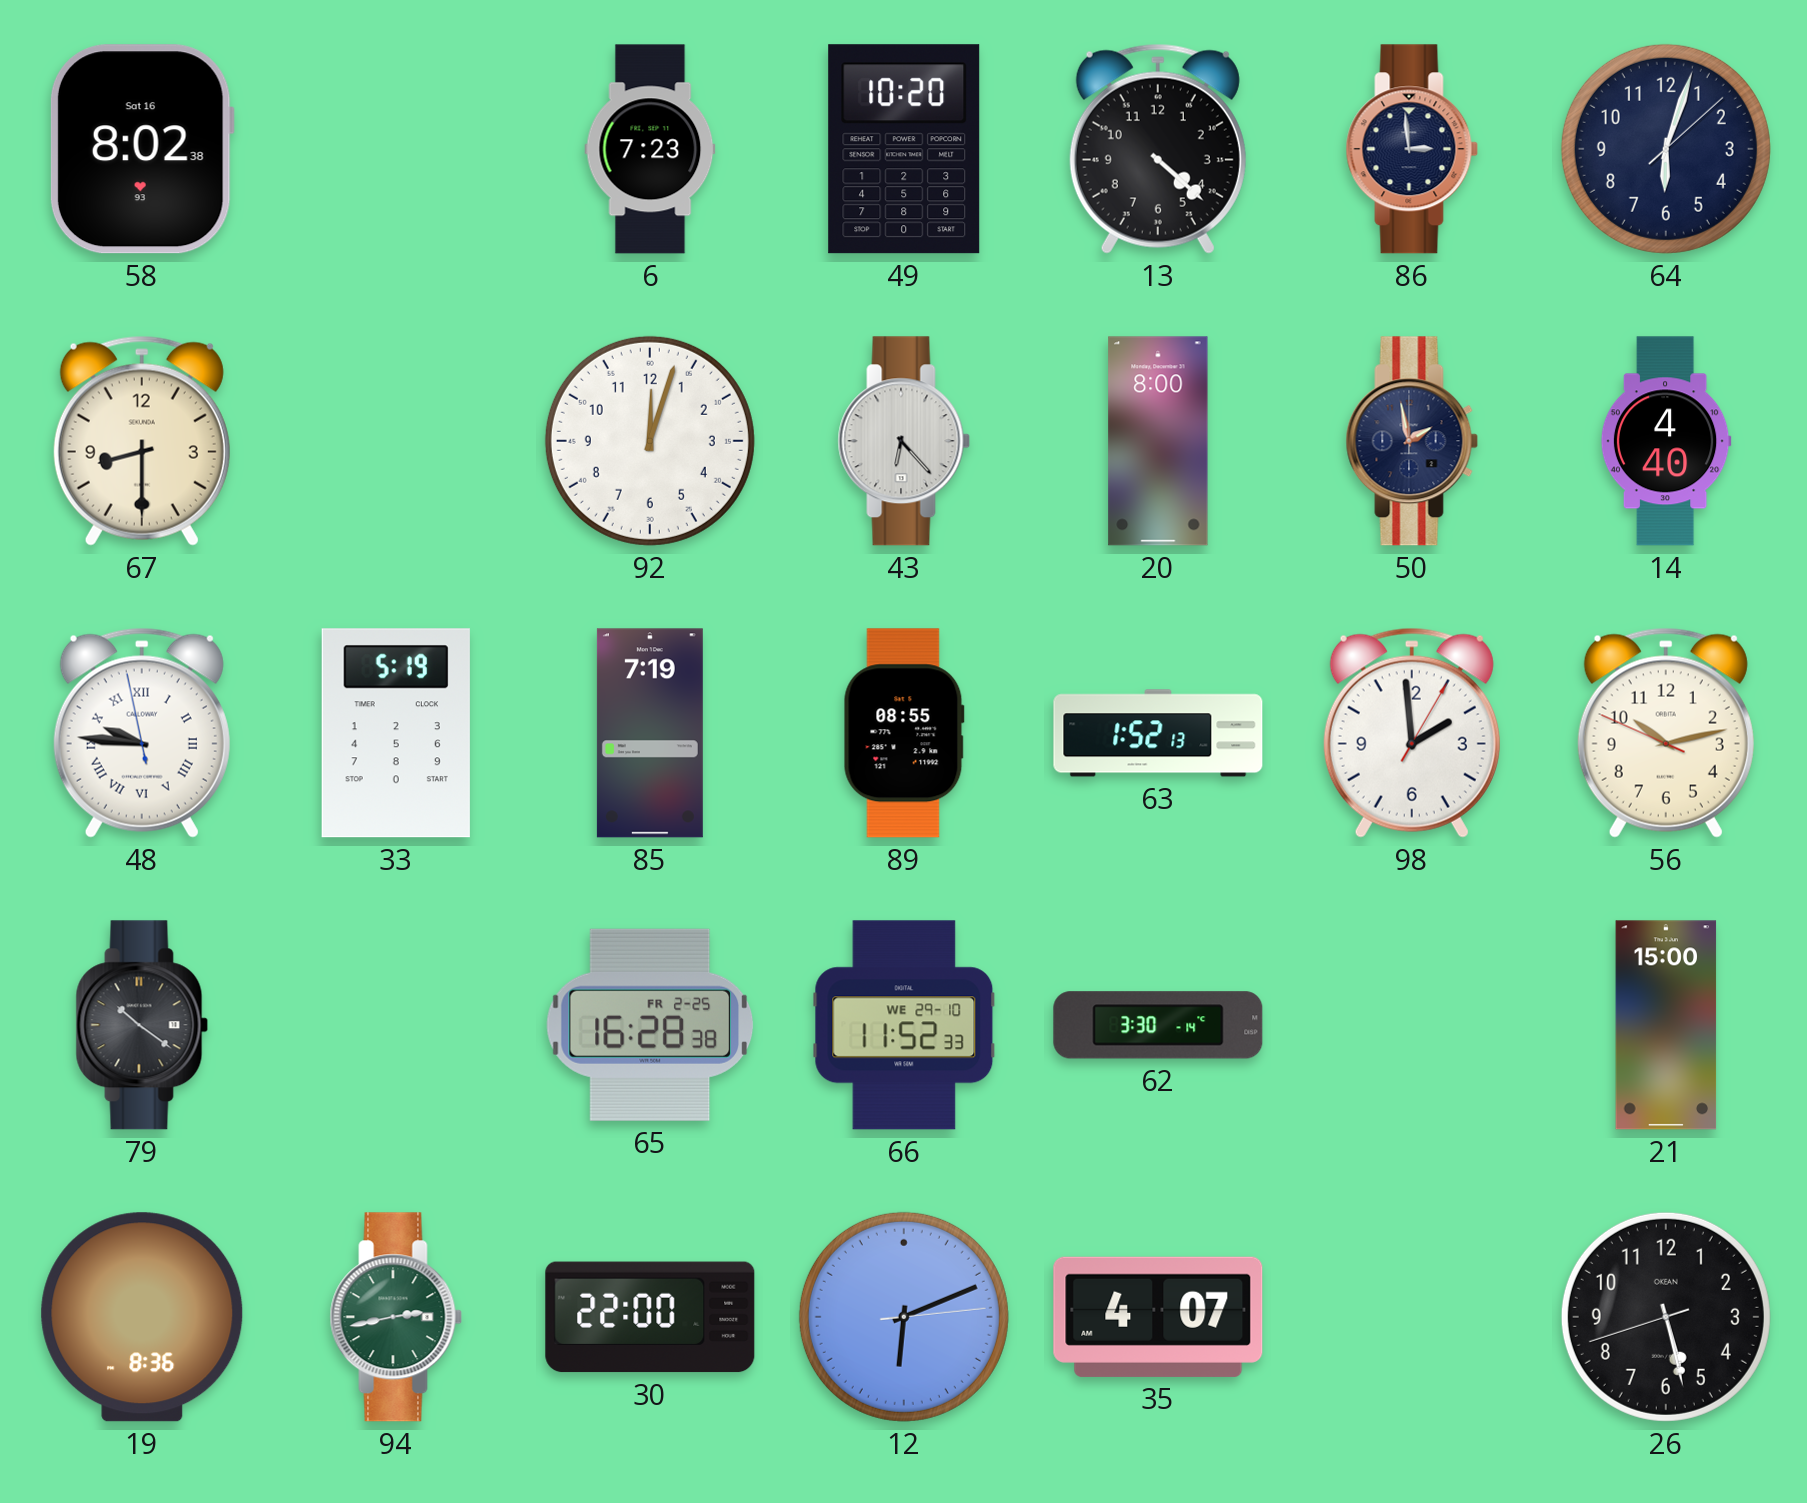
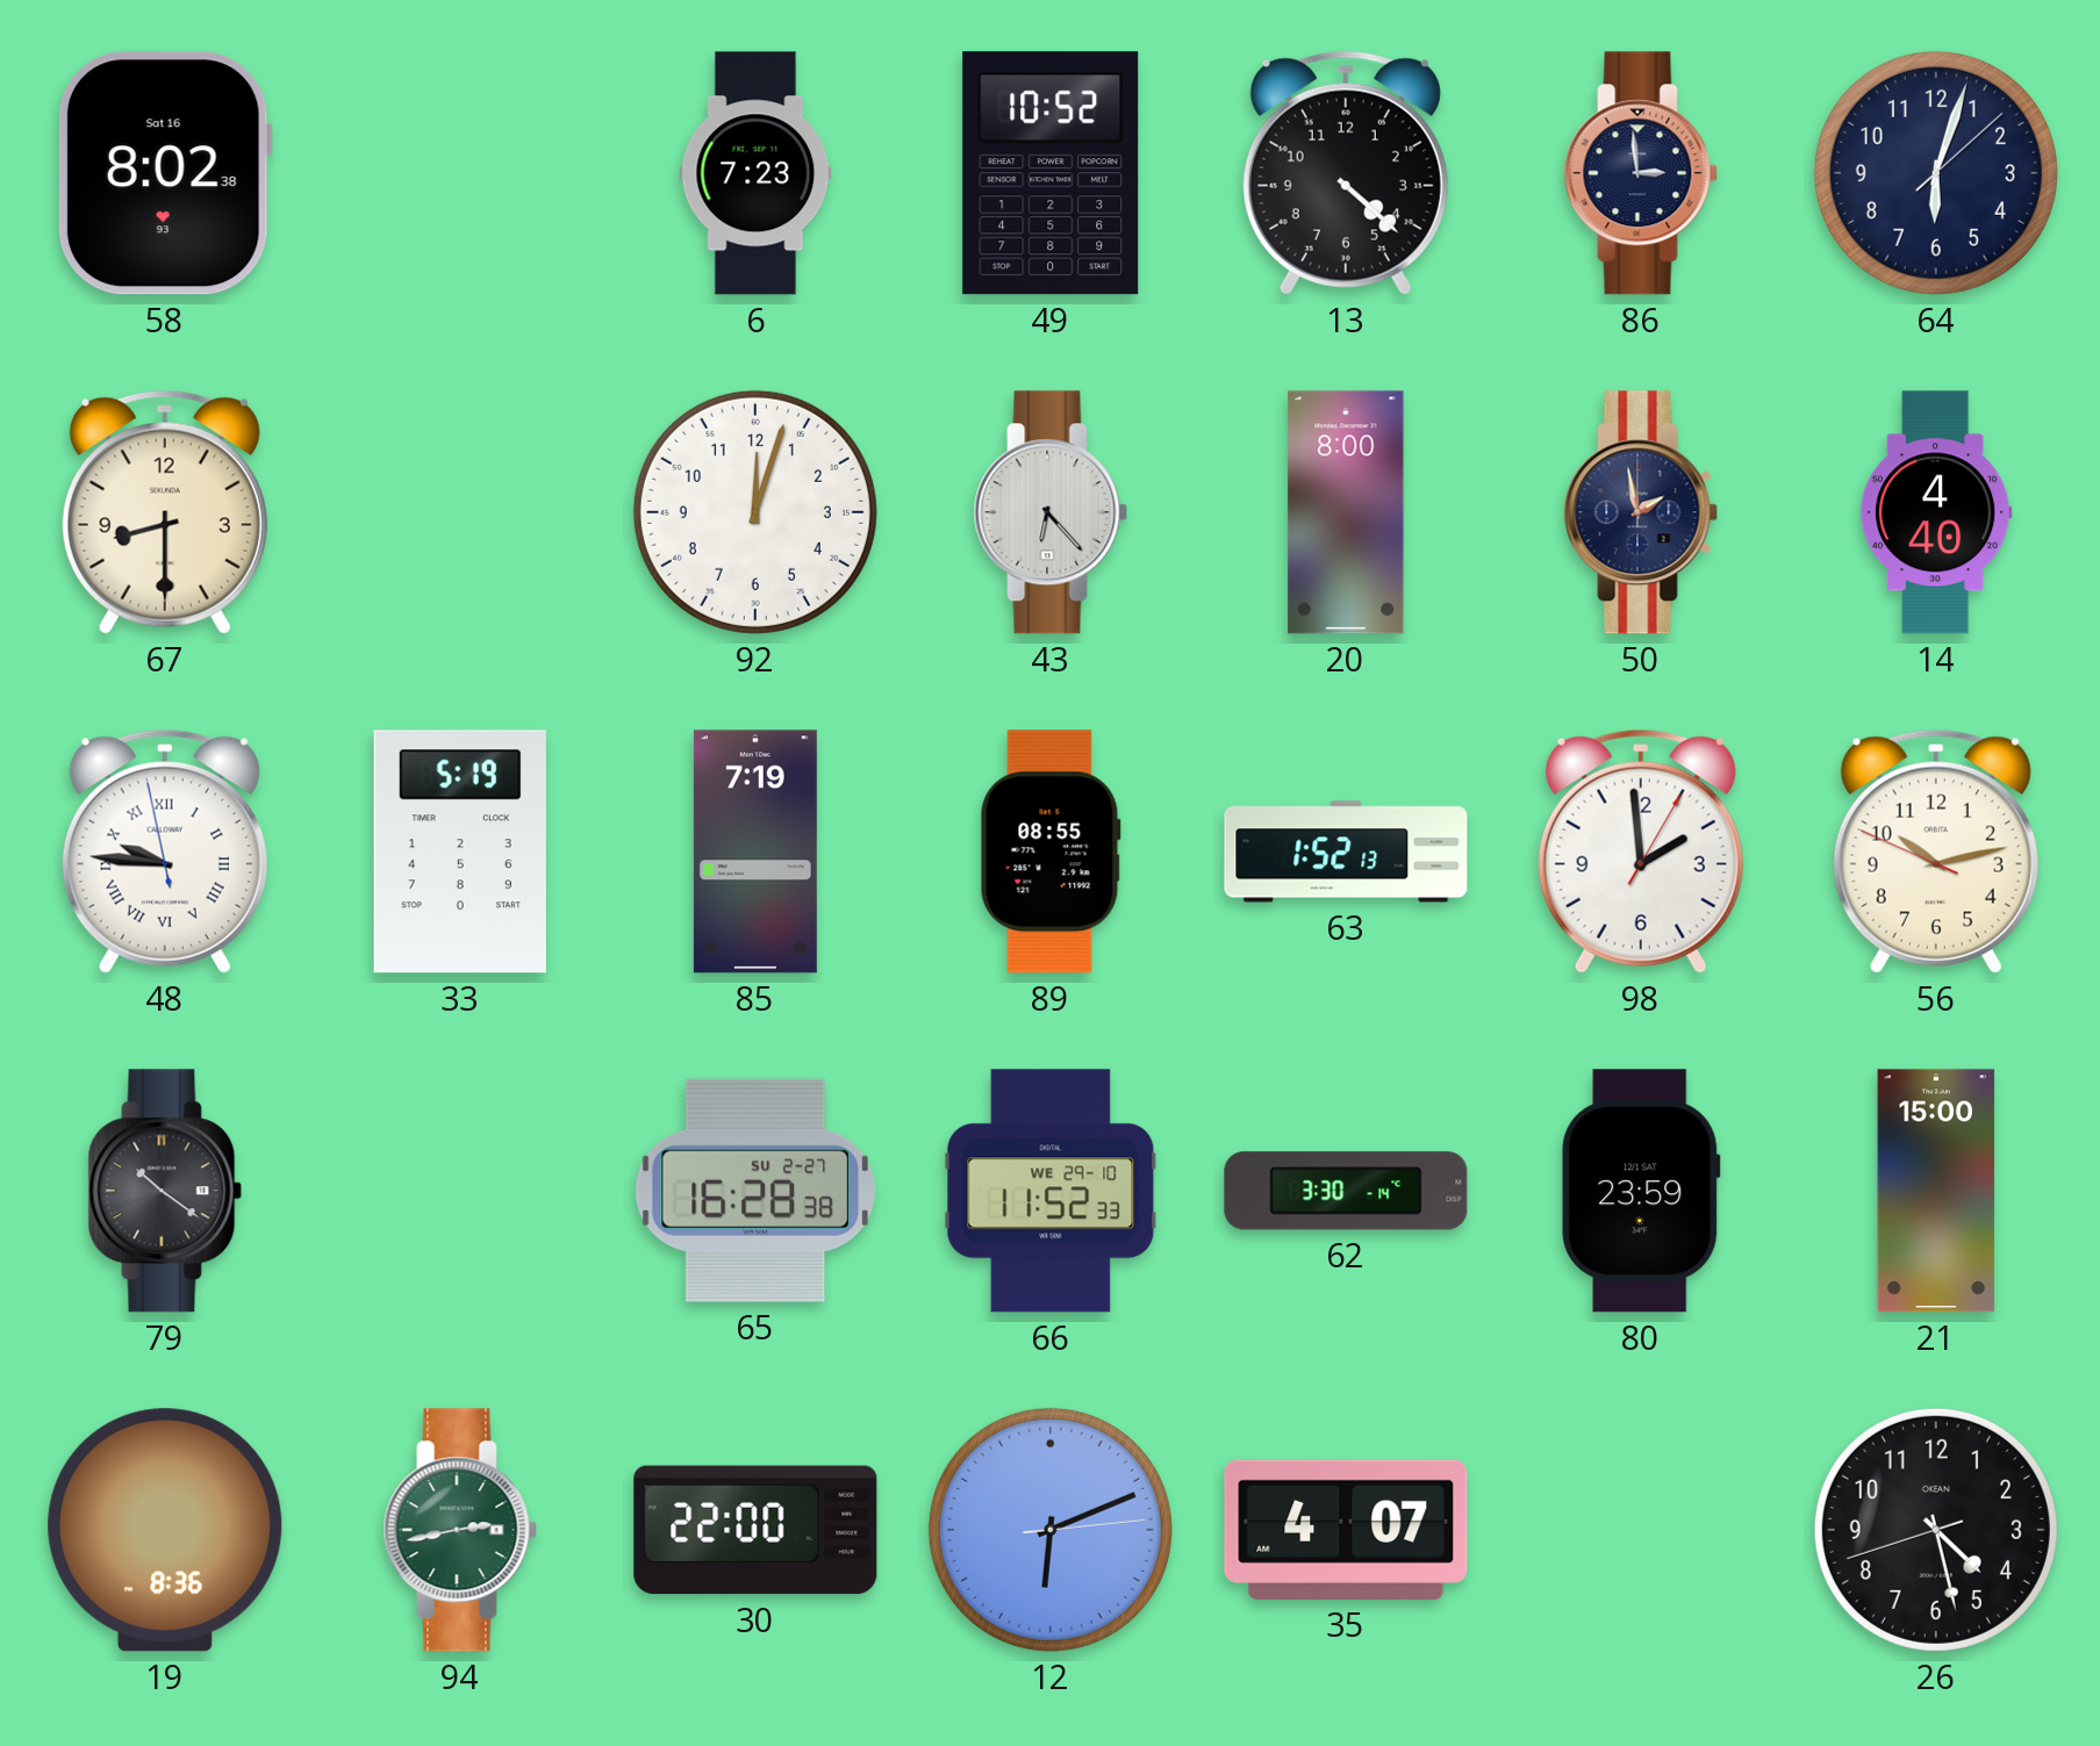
49: 10:20 -> 10:52
65 date: FR 2-25 -> SU 2-27
80: none -> 23:59
26: 5:27 -> 4:27
